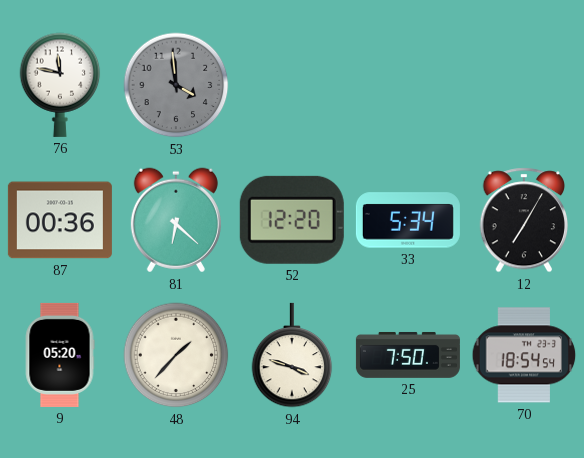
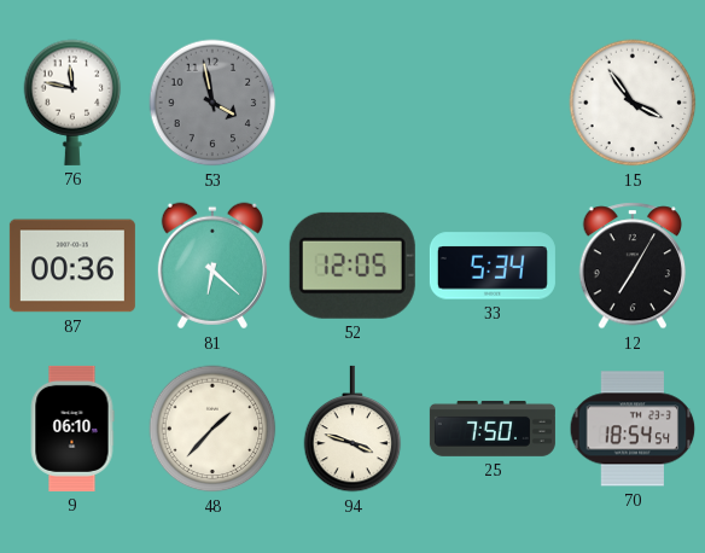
53: 3:59 -> 3:58
15: none -> 3:54
52: 12:20 -> 12:05
9: 05:20 -> 06:10
